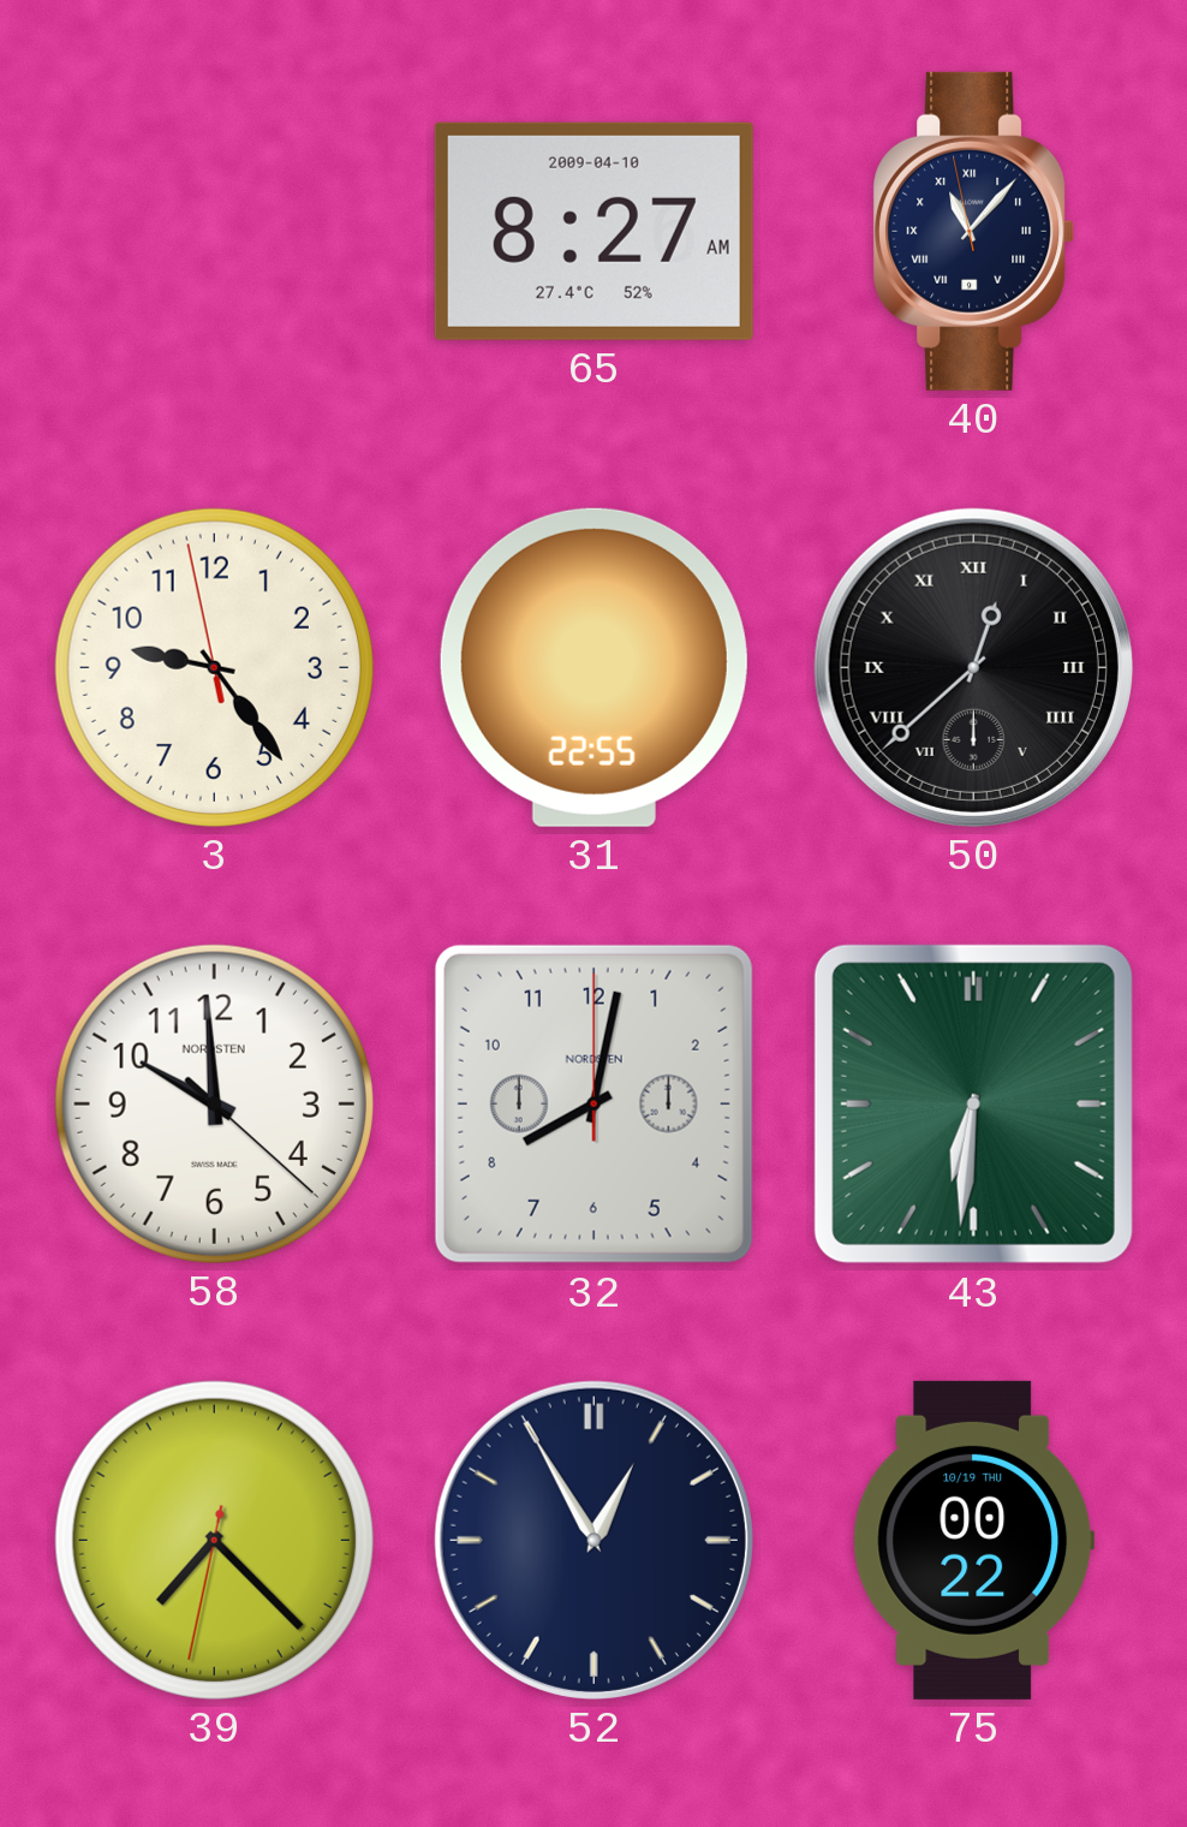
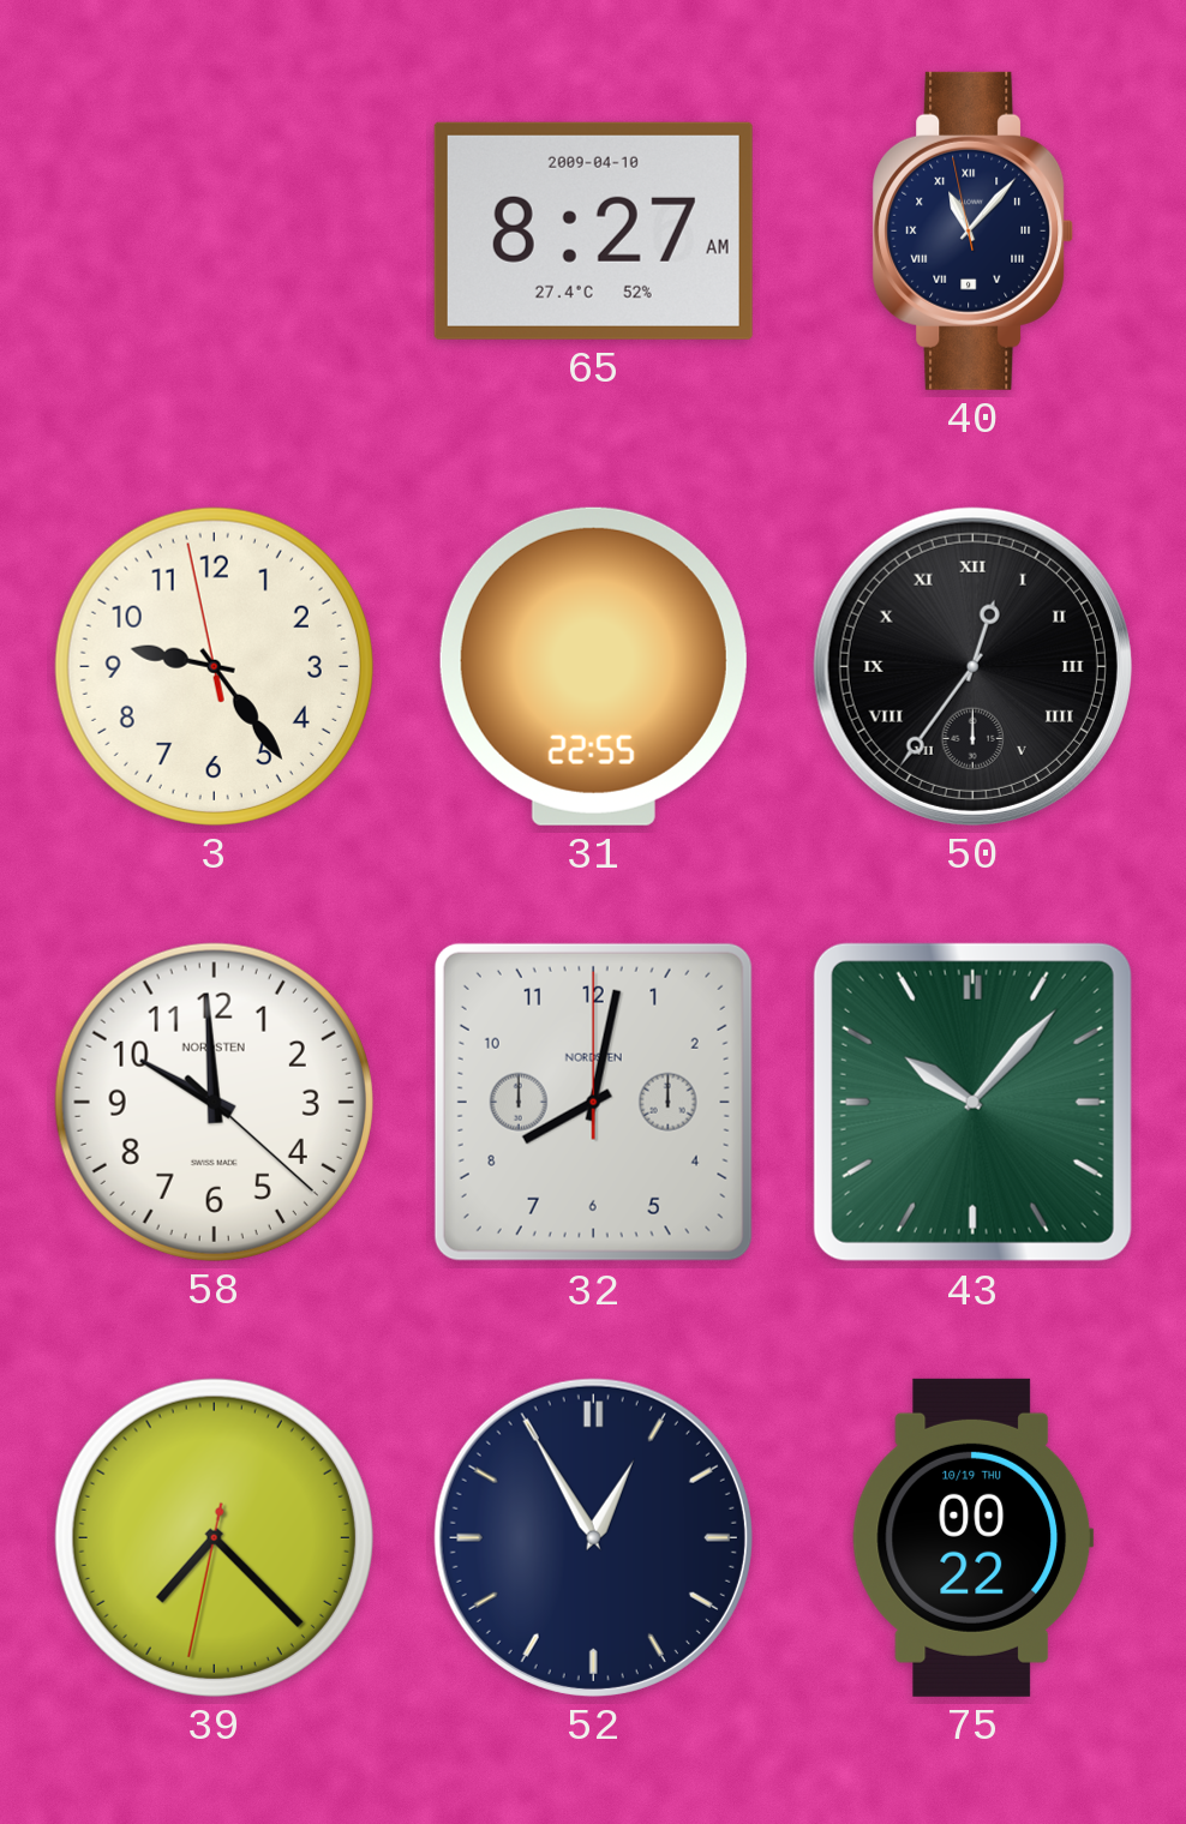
50: 12:38 -> 12:36
43: 6:31 -> 10:07
